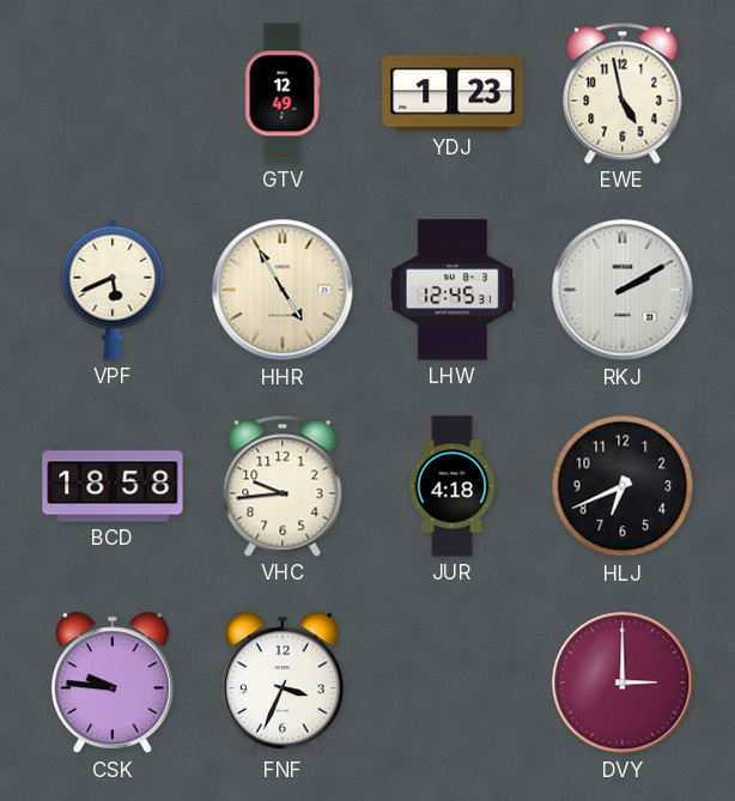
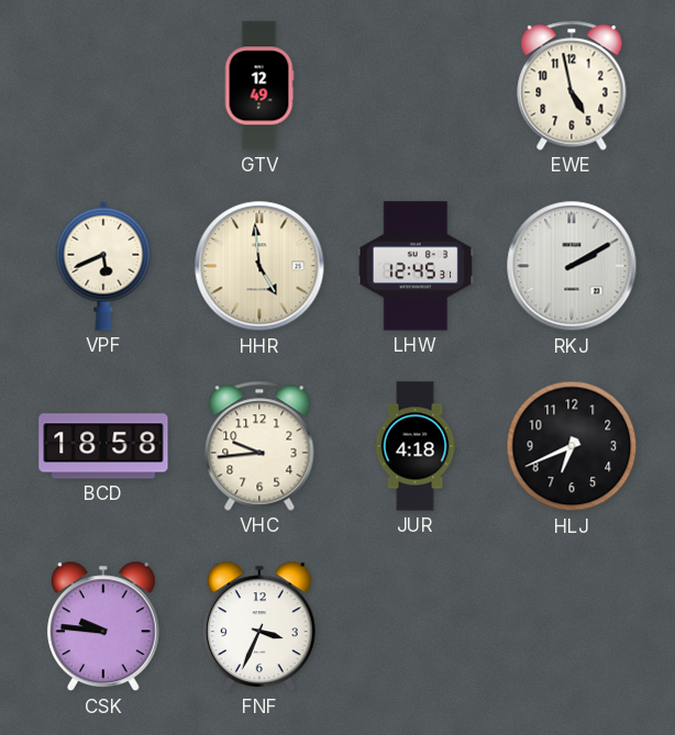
YDJ: 1:23 -> none
HHR: 4:55 -> 4:59
DVY: 3:00 -> none
